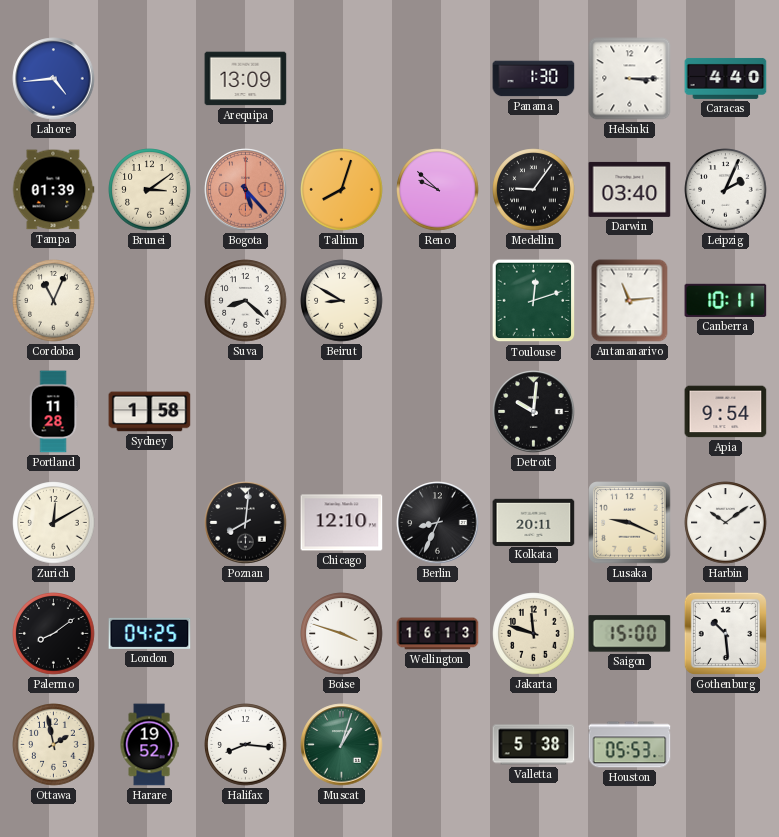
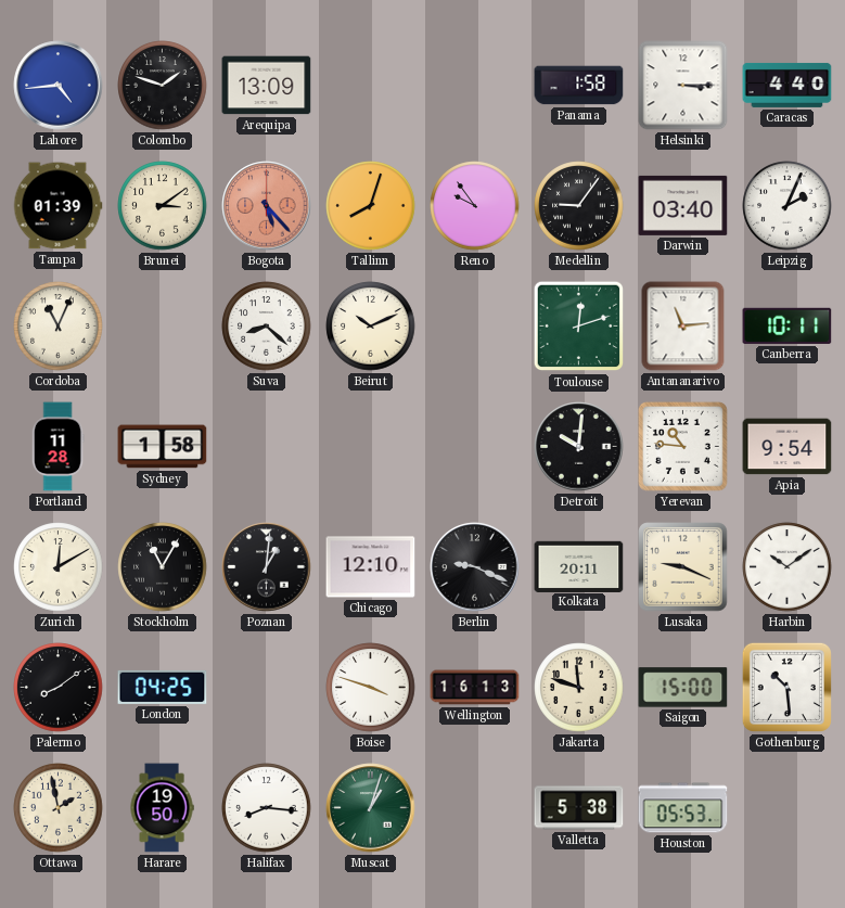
Colombo: none -> 1:48
Panama: 1:30 -> 1:58
Reno: 9:52 -> 9:54
Beirut: 8:50 -> 10:11
Yerevan: none -> 10:46
Stockholm: none -> 11:05
Poznan: 8:01 -> 1:01
Berlin: 8:34 -> 9:19
Harare: 19:52 -> 19:50
